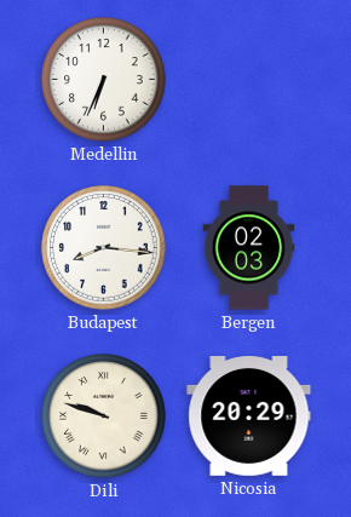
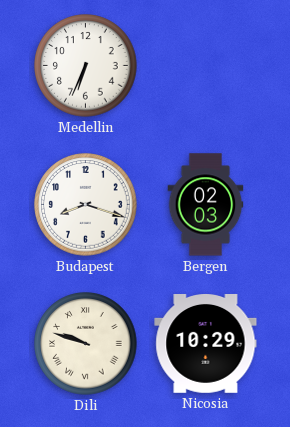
Budapest: 8:16 -> 8:18
Nicosia: 20:29 -> 10:29
